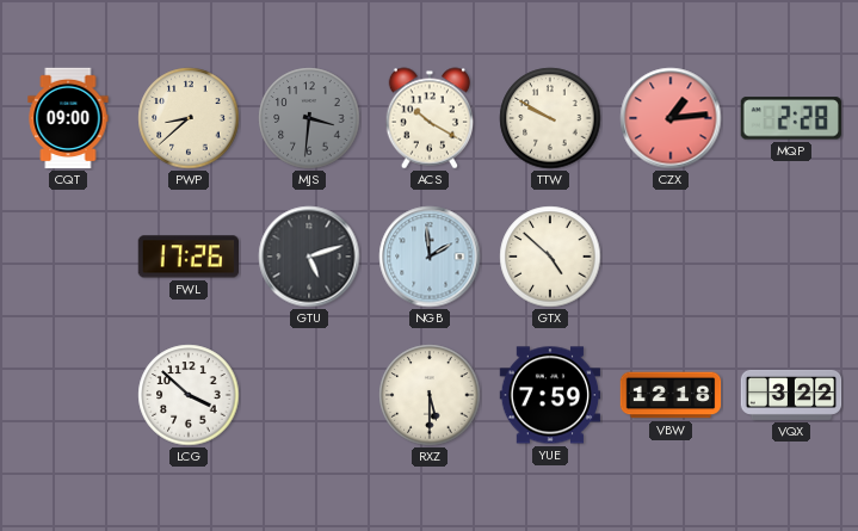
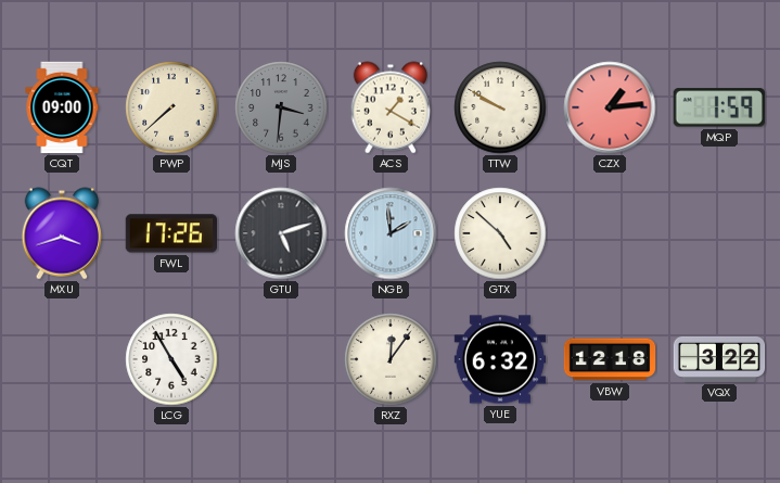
PWP: 8:38 -> 7:38
ACS: 10:20 -> 1:20
MQP: 2:28 -> 1:59
MXU: none -> 3:42
LCG: 3:52 -> 4:55
RXZ: 5:30 -> 12:06
YUE: 7:59 -> 6:32
